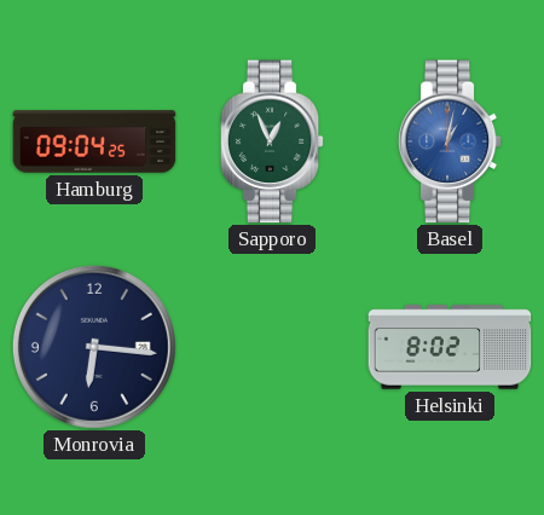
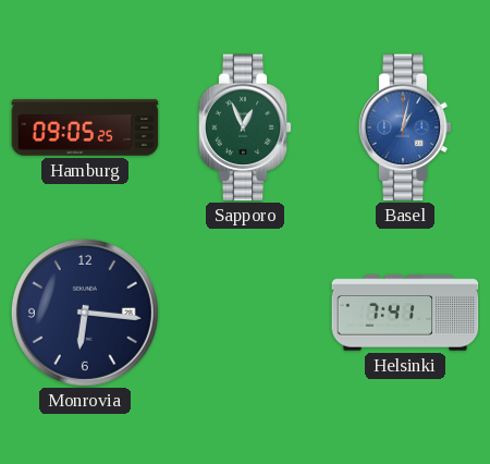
Hamburg: 09:04 -> 09:05
Helsinki: 8:02 -> 7:41
